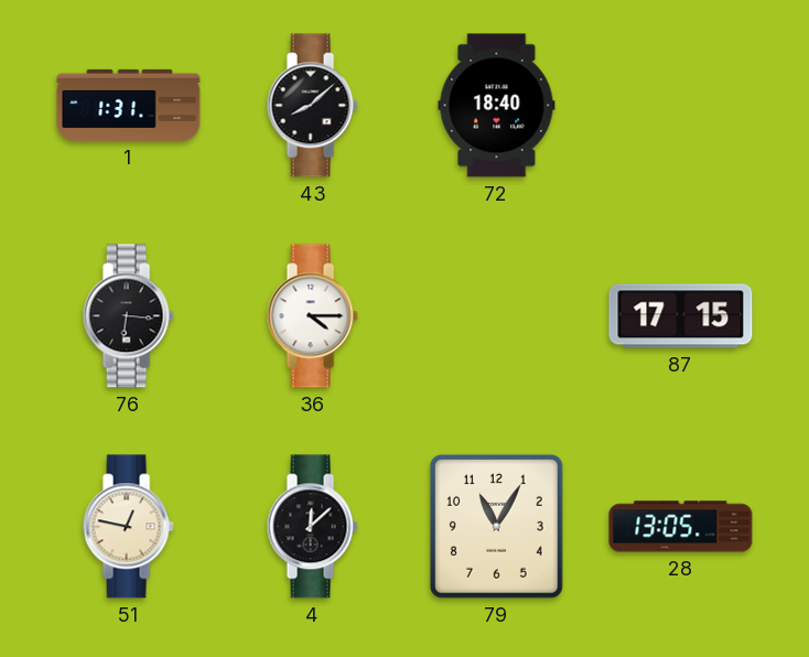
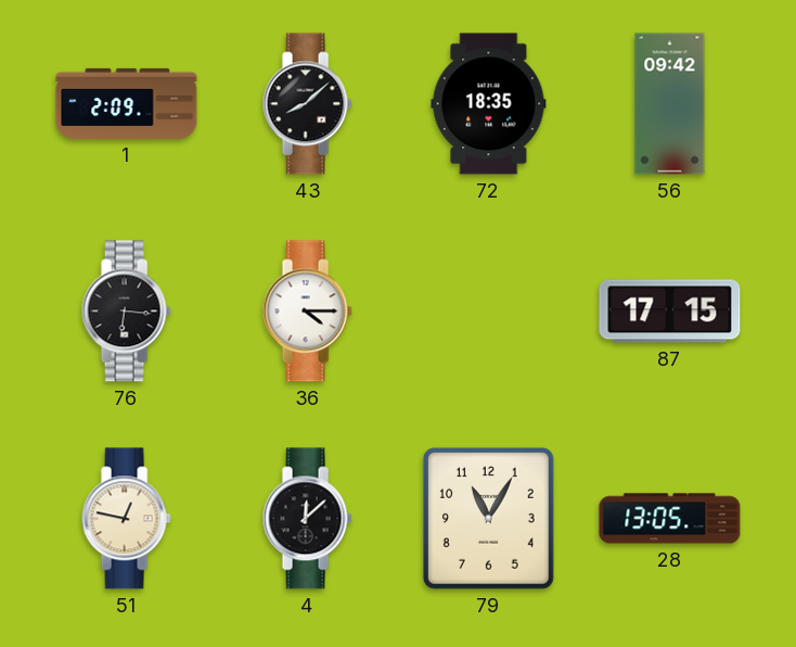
1: 1:31 -> 2:09
72: 18:40 -> 18:35
56: none -> 09:42
